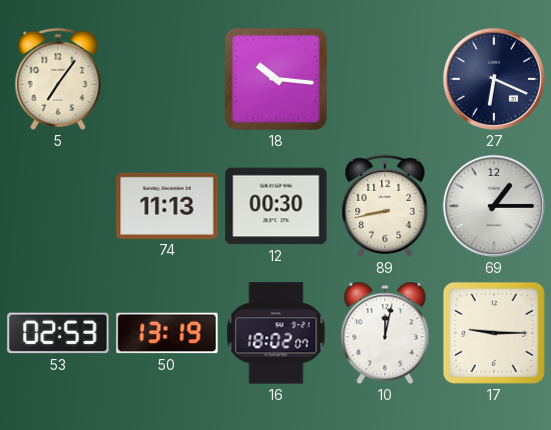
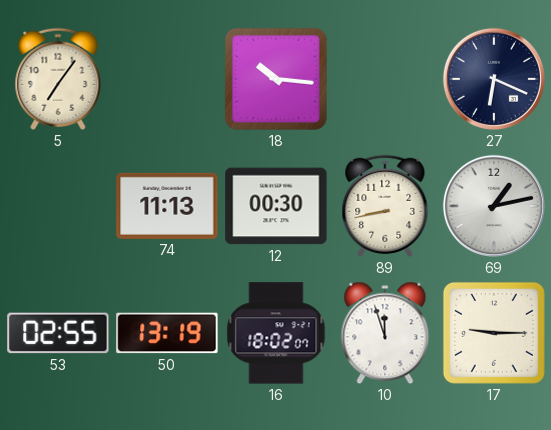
69: 1:15 -> 1:13
53: 02:53 -> 02:55
10: 12:02 -> 11:57
